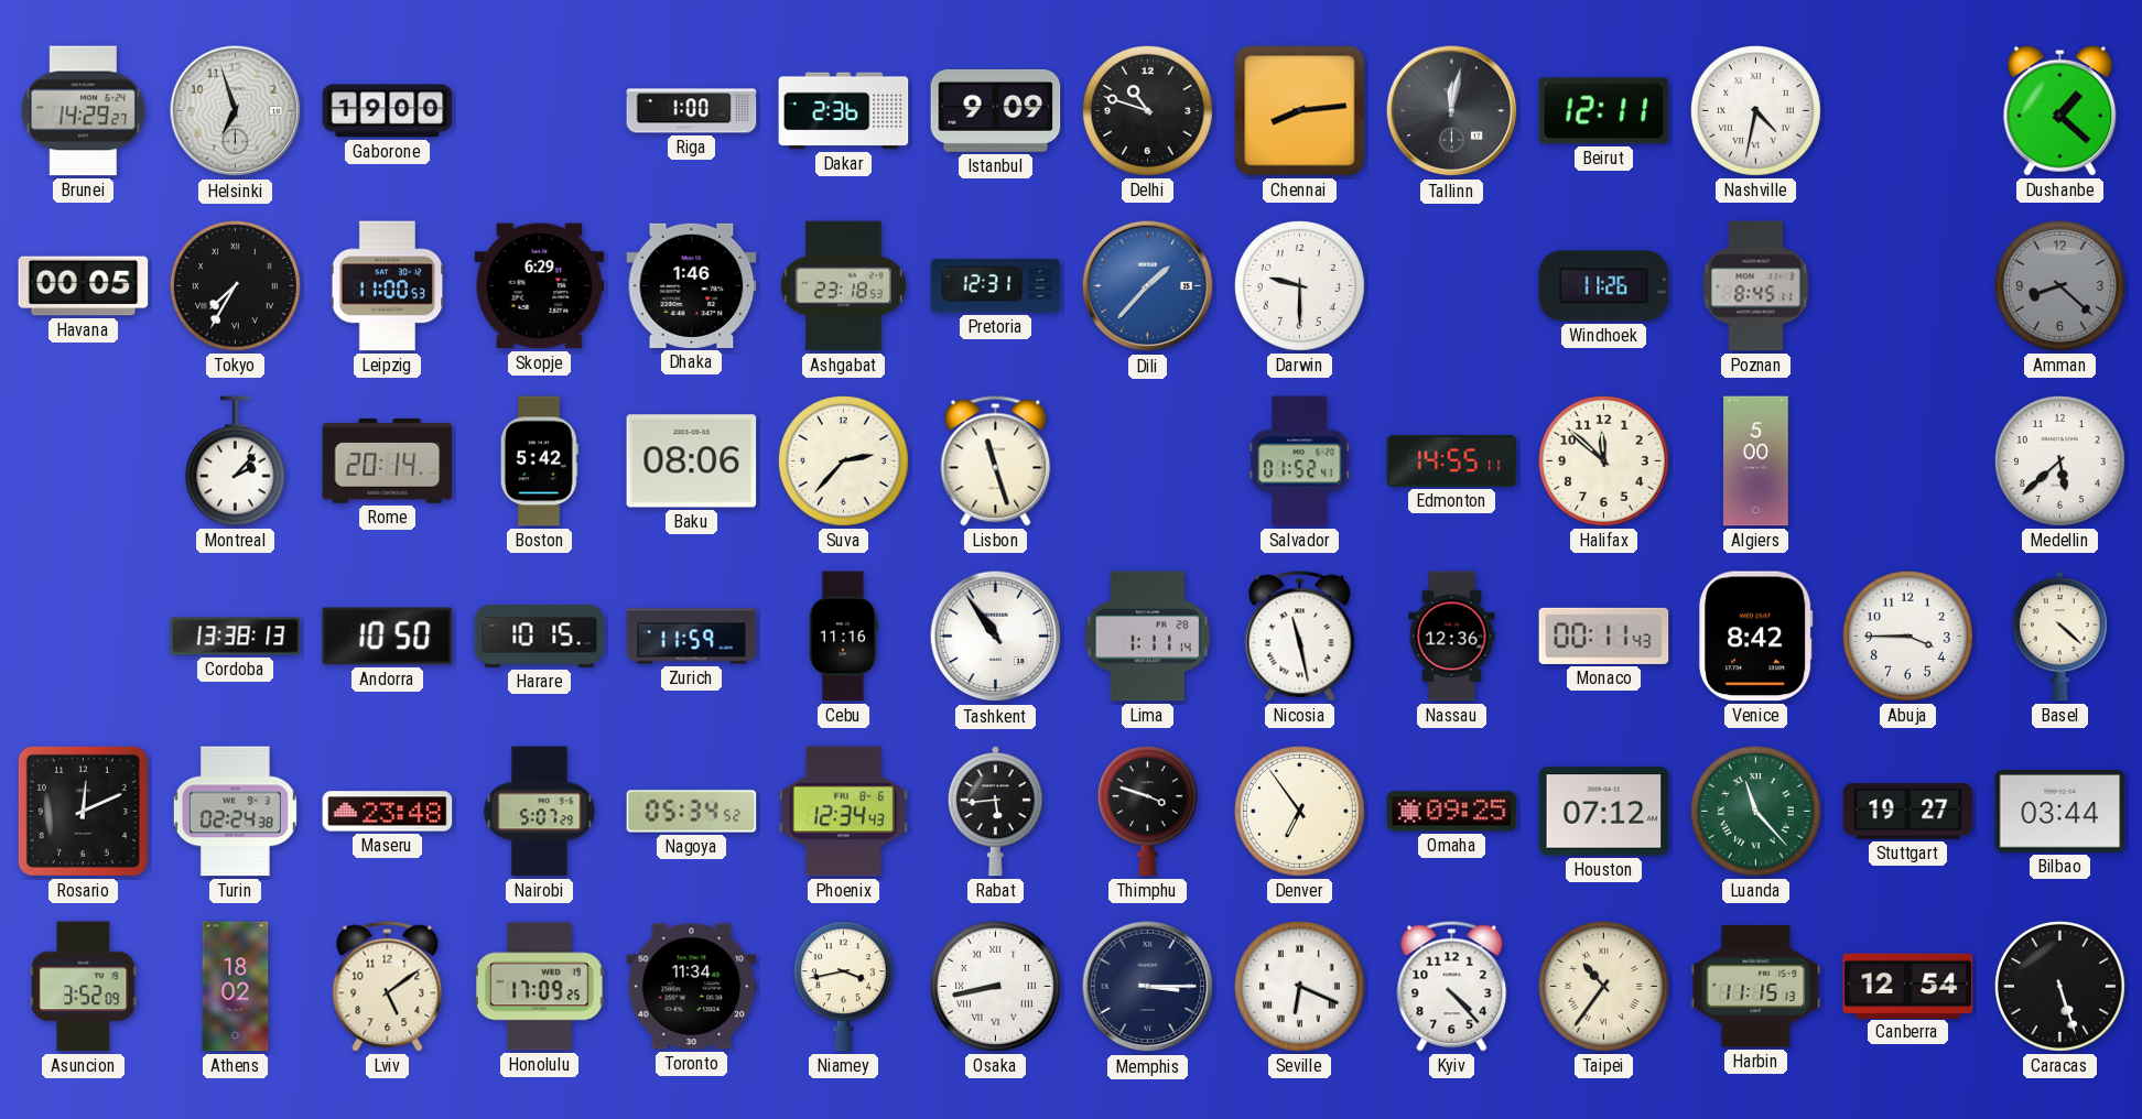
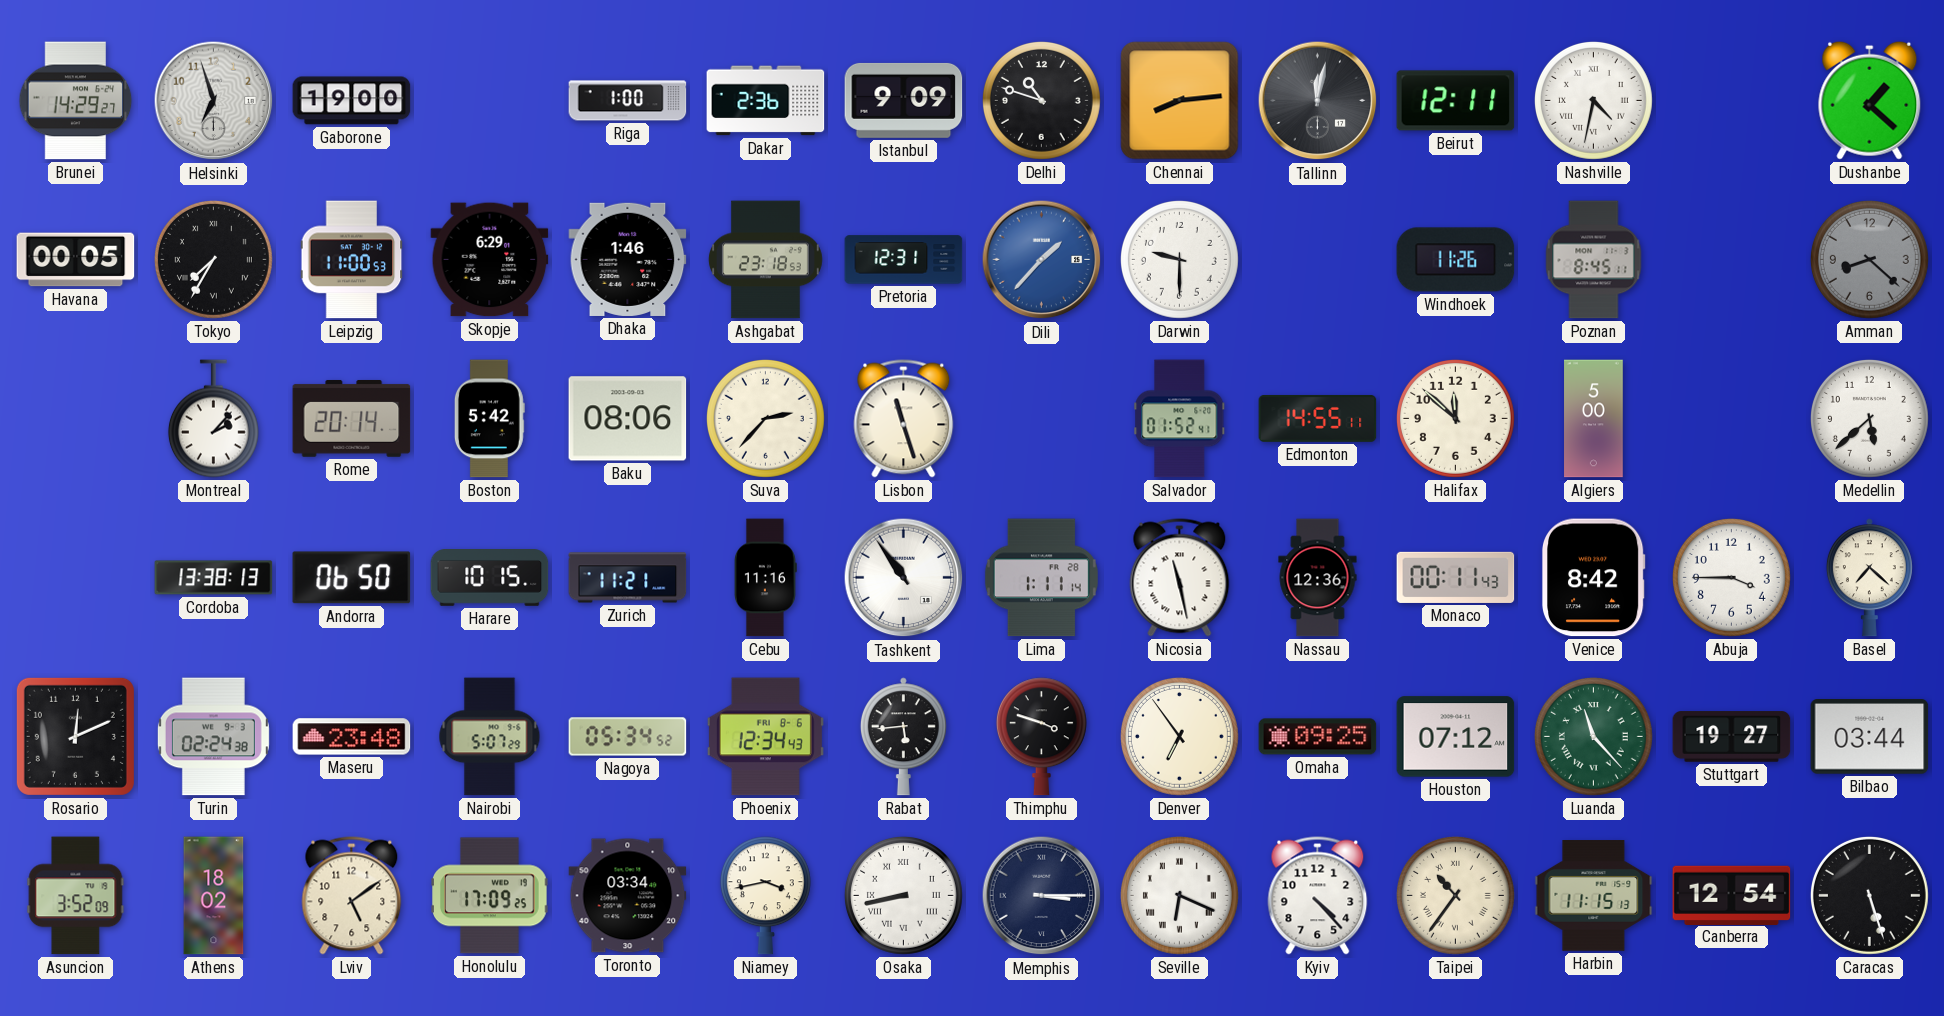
Andorra: 10:50 -> 06:50
Zurich: 11:59 -> 11:21
Basel: 4:22 -> 7:22
Toronto: 11:34 -> 03:34
